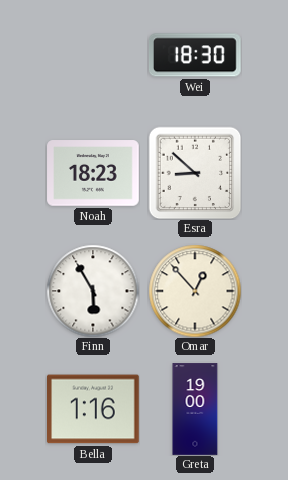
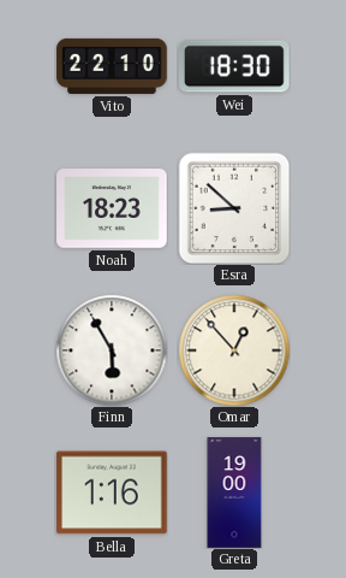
Vito: none -> 22:10
